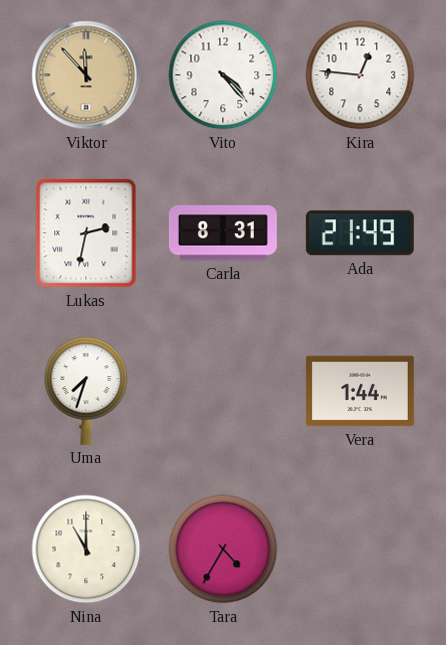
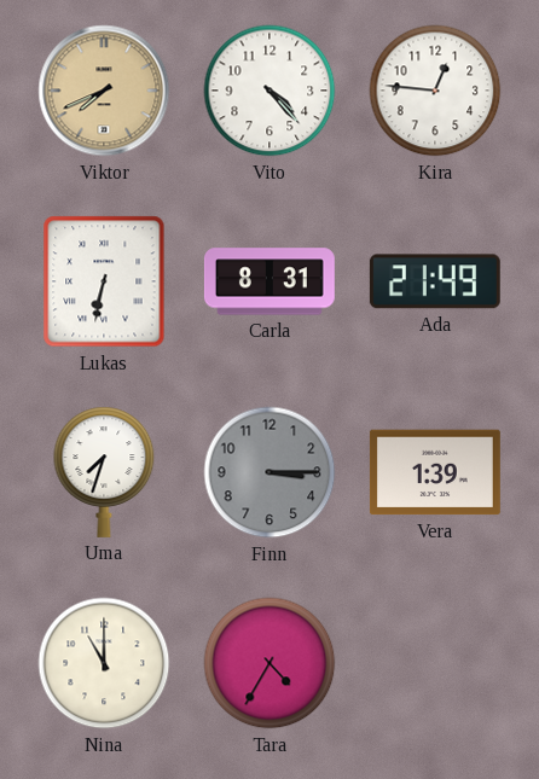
Viktor: 11:53 -> 7:41
Lukas: 2:32 -> 6:32
Finn: none -> 3:15
Vera: 1:44 -> 1:39
